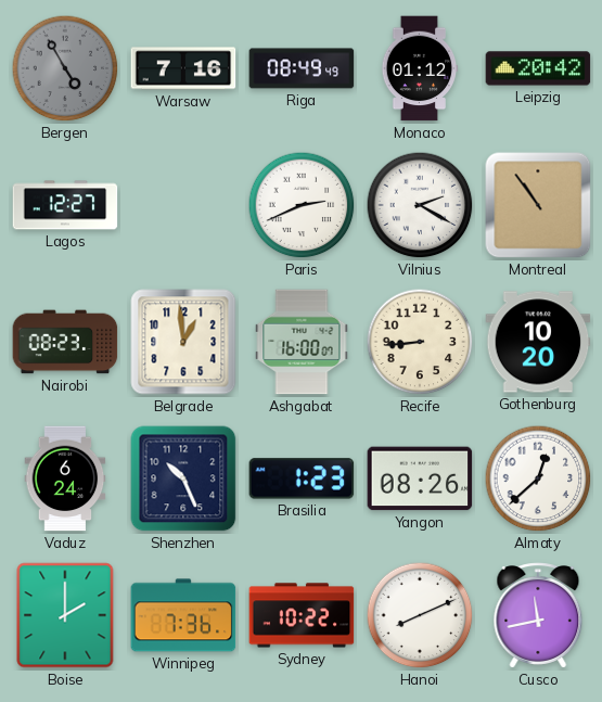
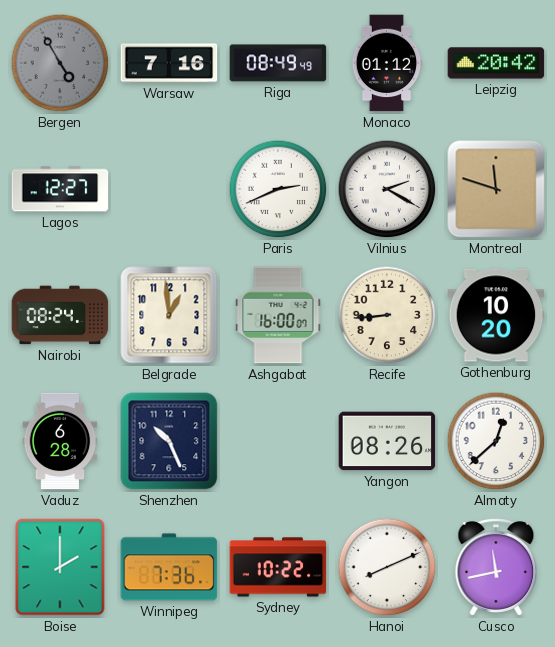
Montreal: 10:54 -> 11:48
Nairobi: 08:23 -> 08:24
Vaduz: 6:24 -> 6:28
Brasilia: 1:23 -> none
